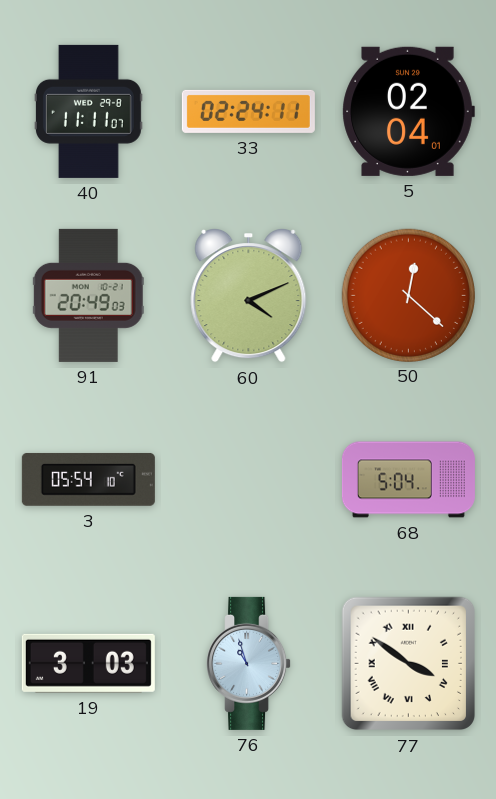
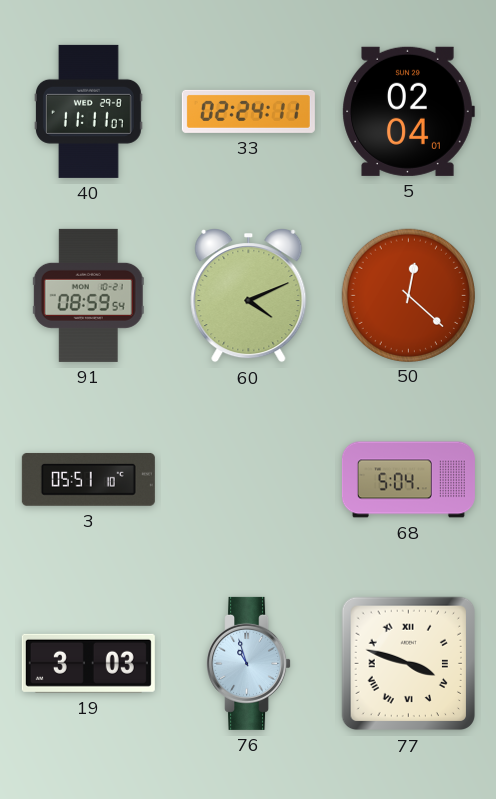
91: 20:49 -> 08:59
3: 05:54 -> 05:51
77: 3:51 -> 3:48
